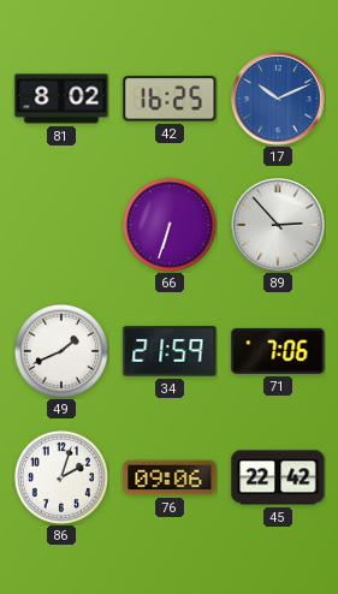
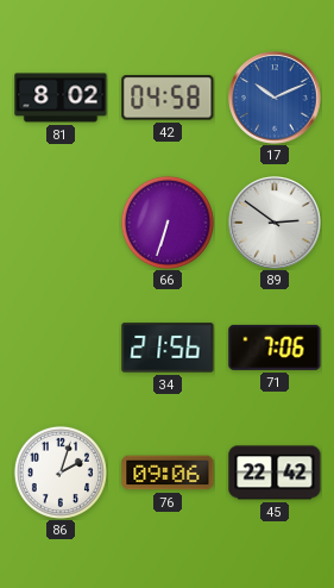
42: 16:25 -> 04:58
89: 2:53 -> 2:51
49: 1:41 -> none
34: 21:59 -> 21:56
